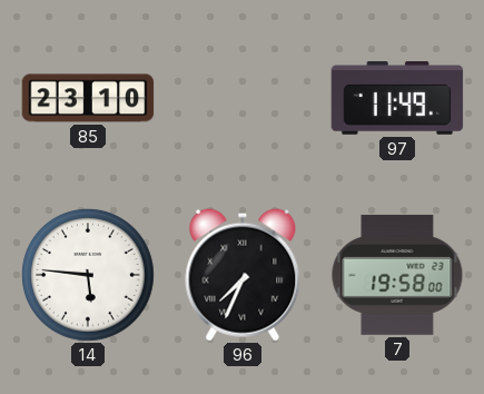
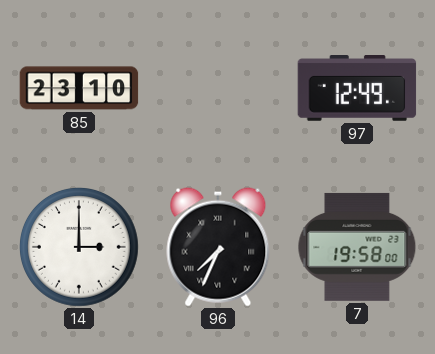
97: 11:49 -> 12:49
14: 5:46 -> 3:00
